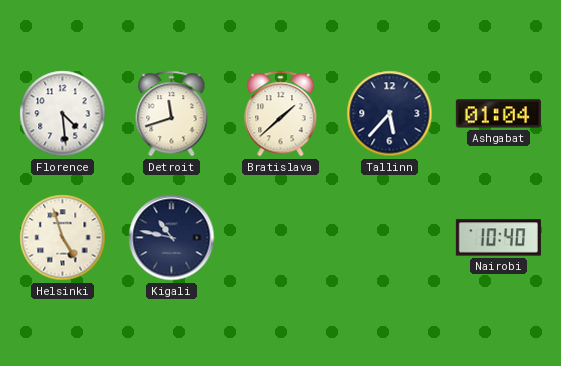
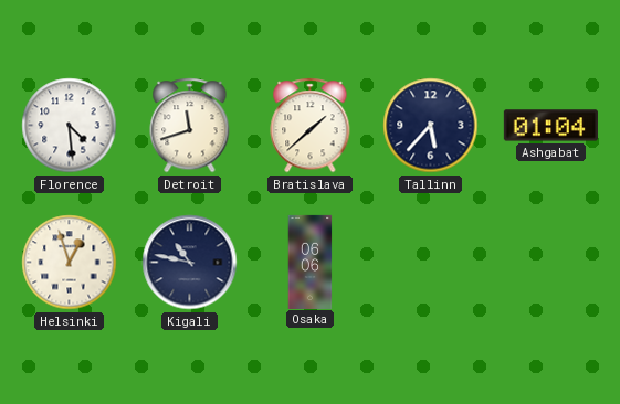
Helsinki: 4:57 -> 12:57
Osaka: none -> 06:06
Nairobi: 10:40 -> none
